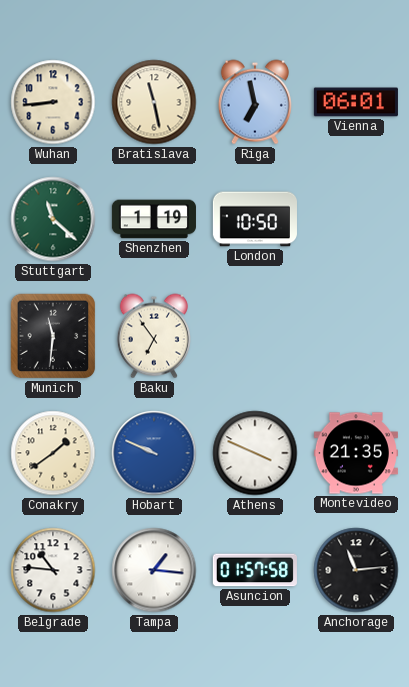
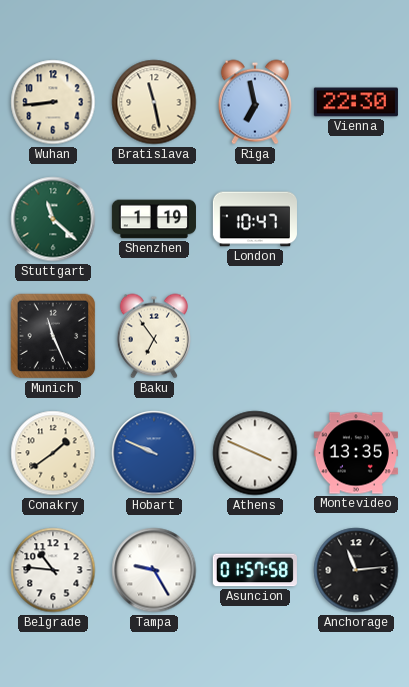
Vienna: 06:01 -> 22:30
London: 10:50 -> 10:47
Munich: 11:31 -> 11:26
Montevideo: 21:35 -> 13:35
Tampa: 1:16 -> 9:25
